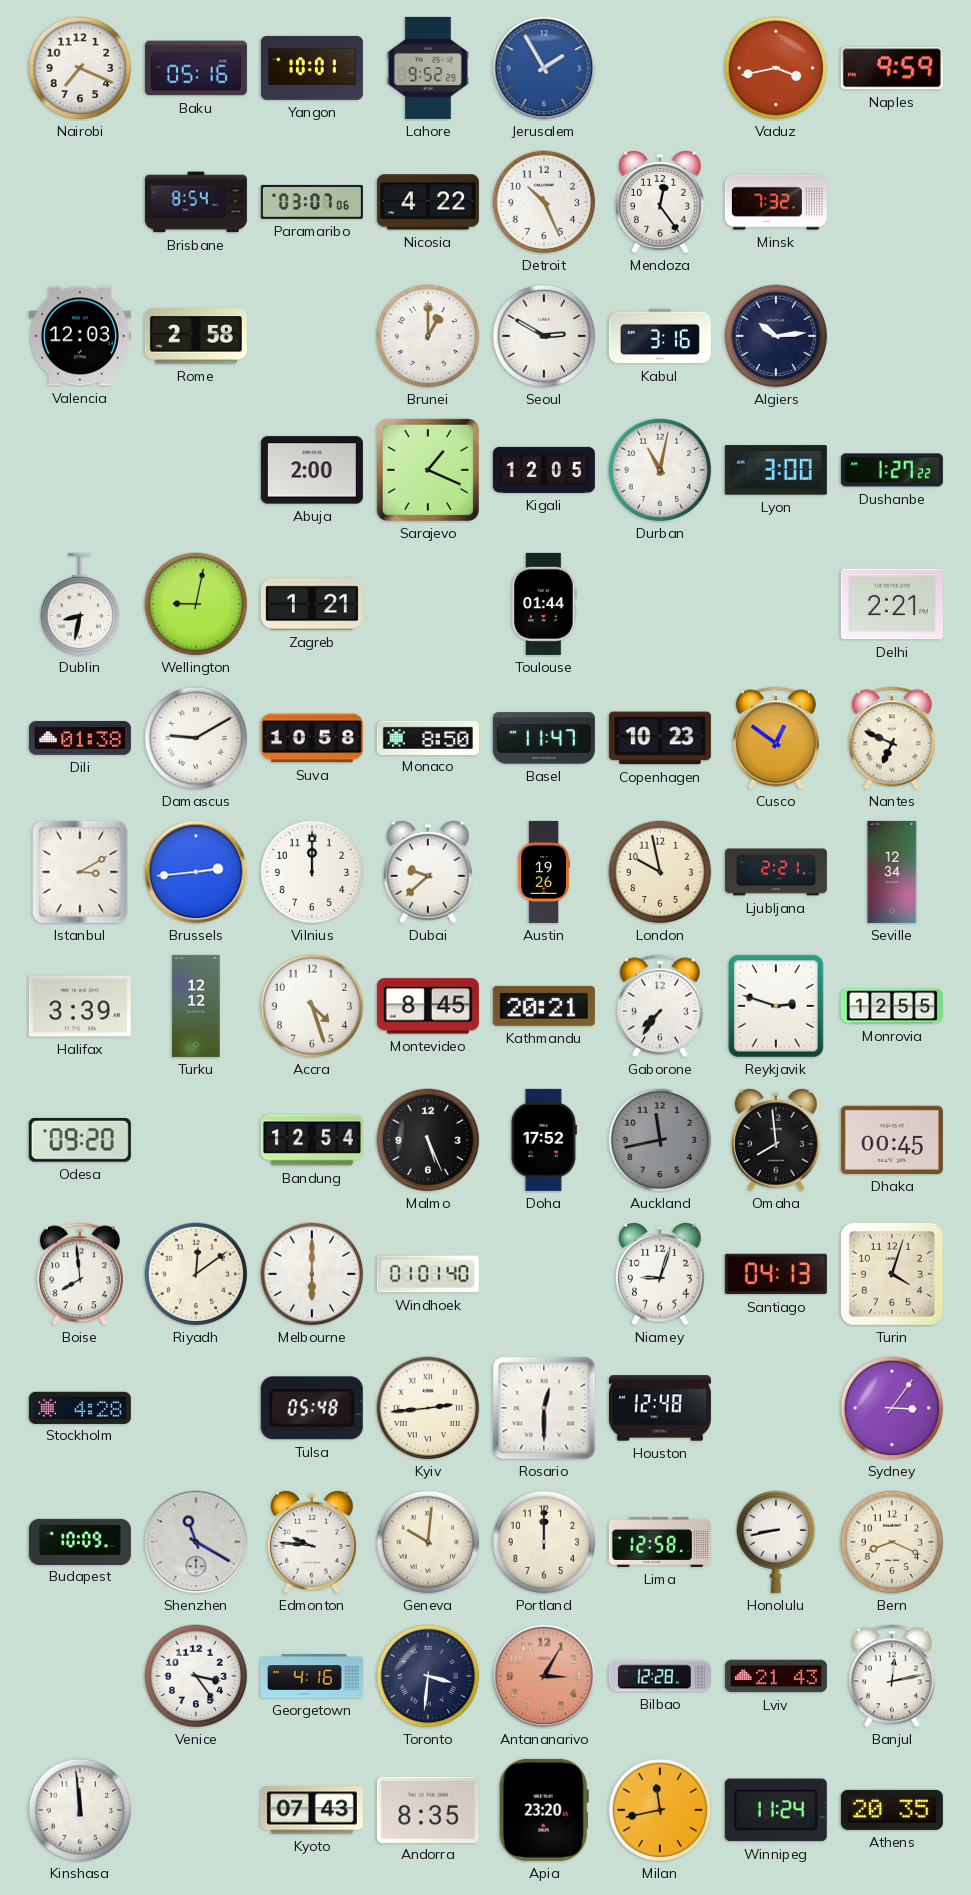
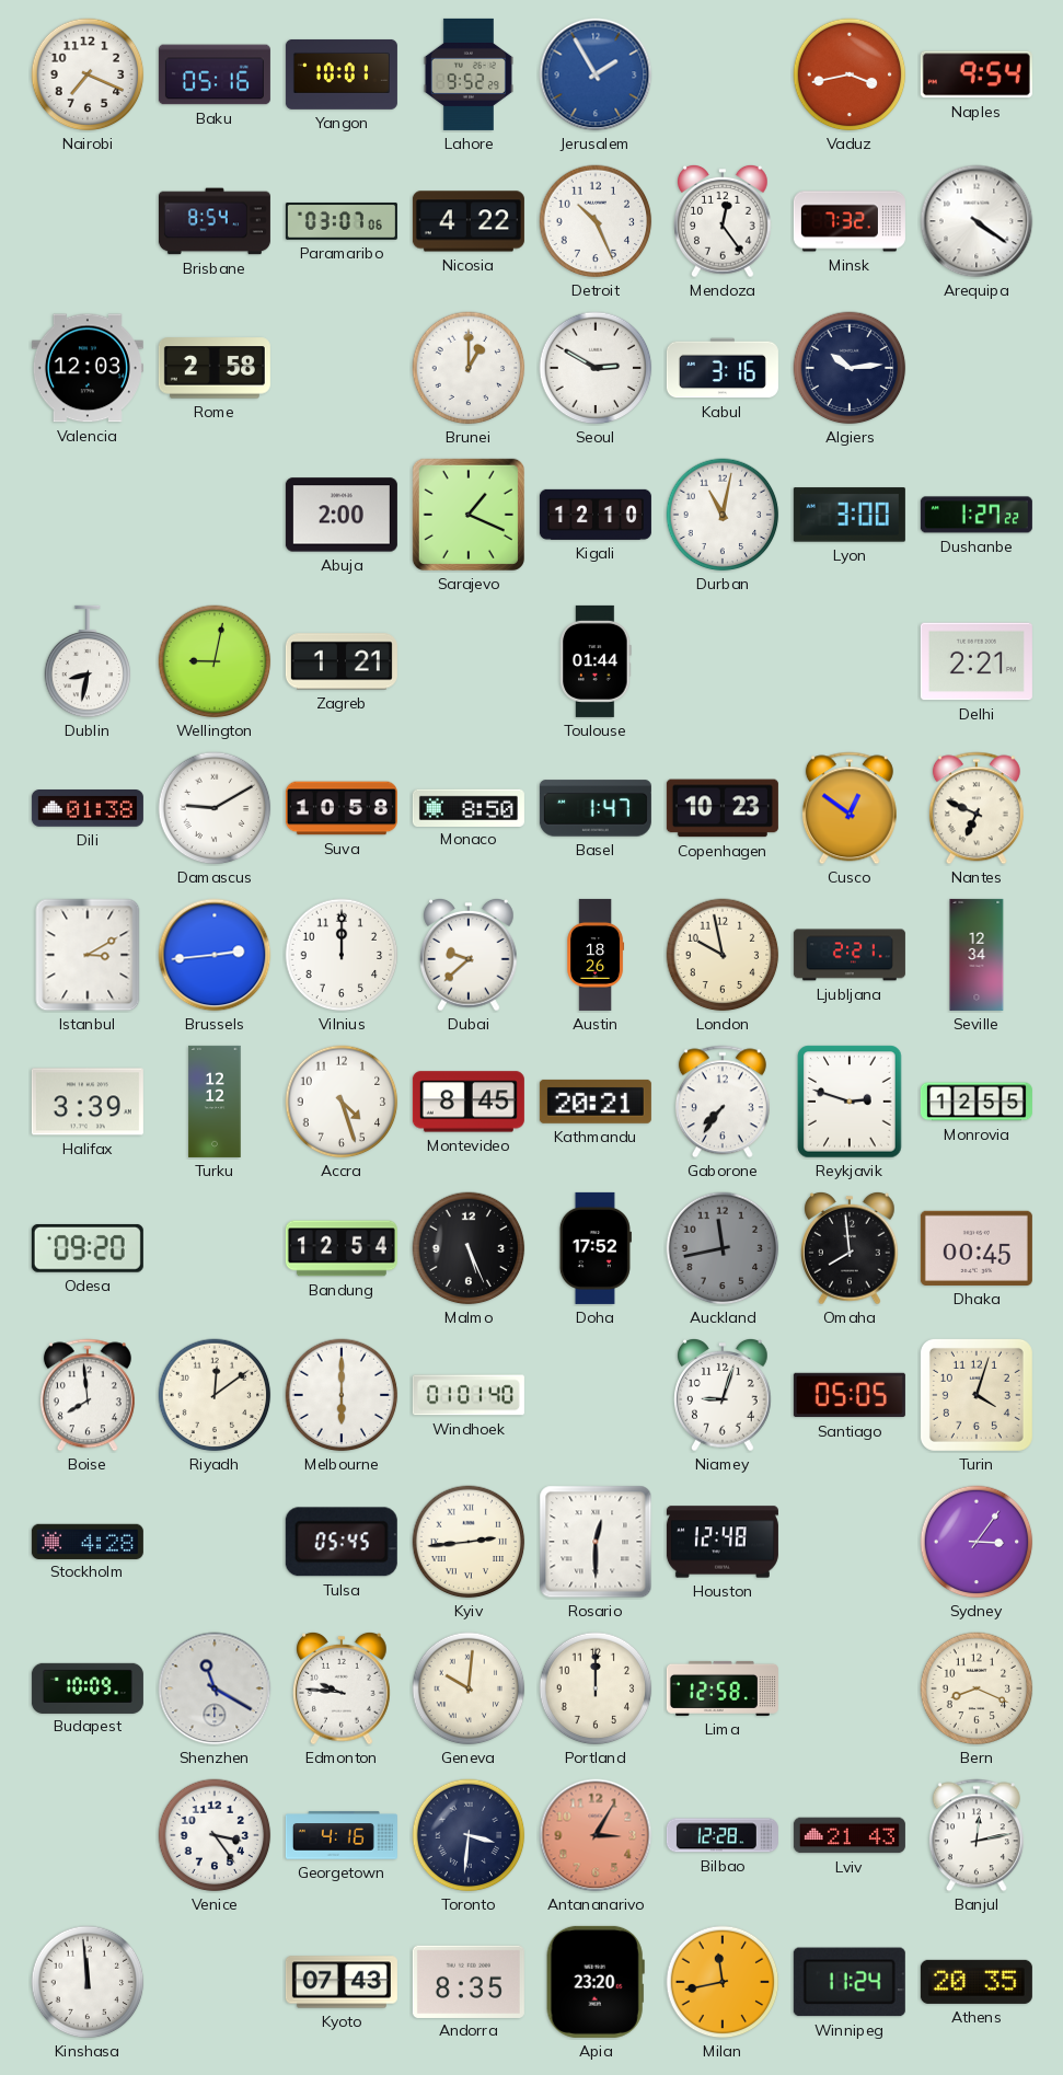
Naples: 9:59 -> 9:54
Arequipa: none -> 4:21
Kigali: 12:05 -> 12:10
Basel: 11:47 -> 1:47
Austin: 19:26 -> 18:26
Santiago: 04:13 -> 05:05
Tulsa: 05:48 -> 05:45
Honolulu: 8:43 -> none
